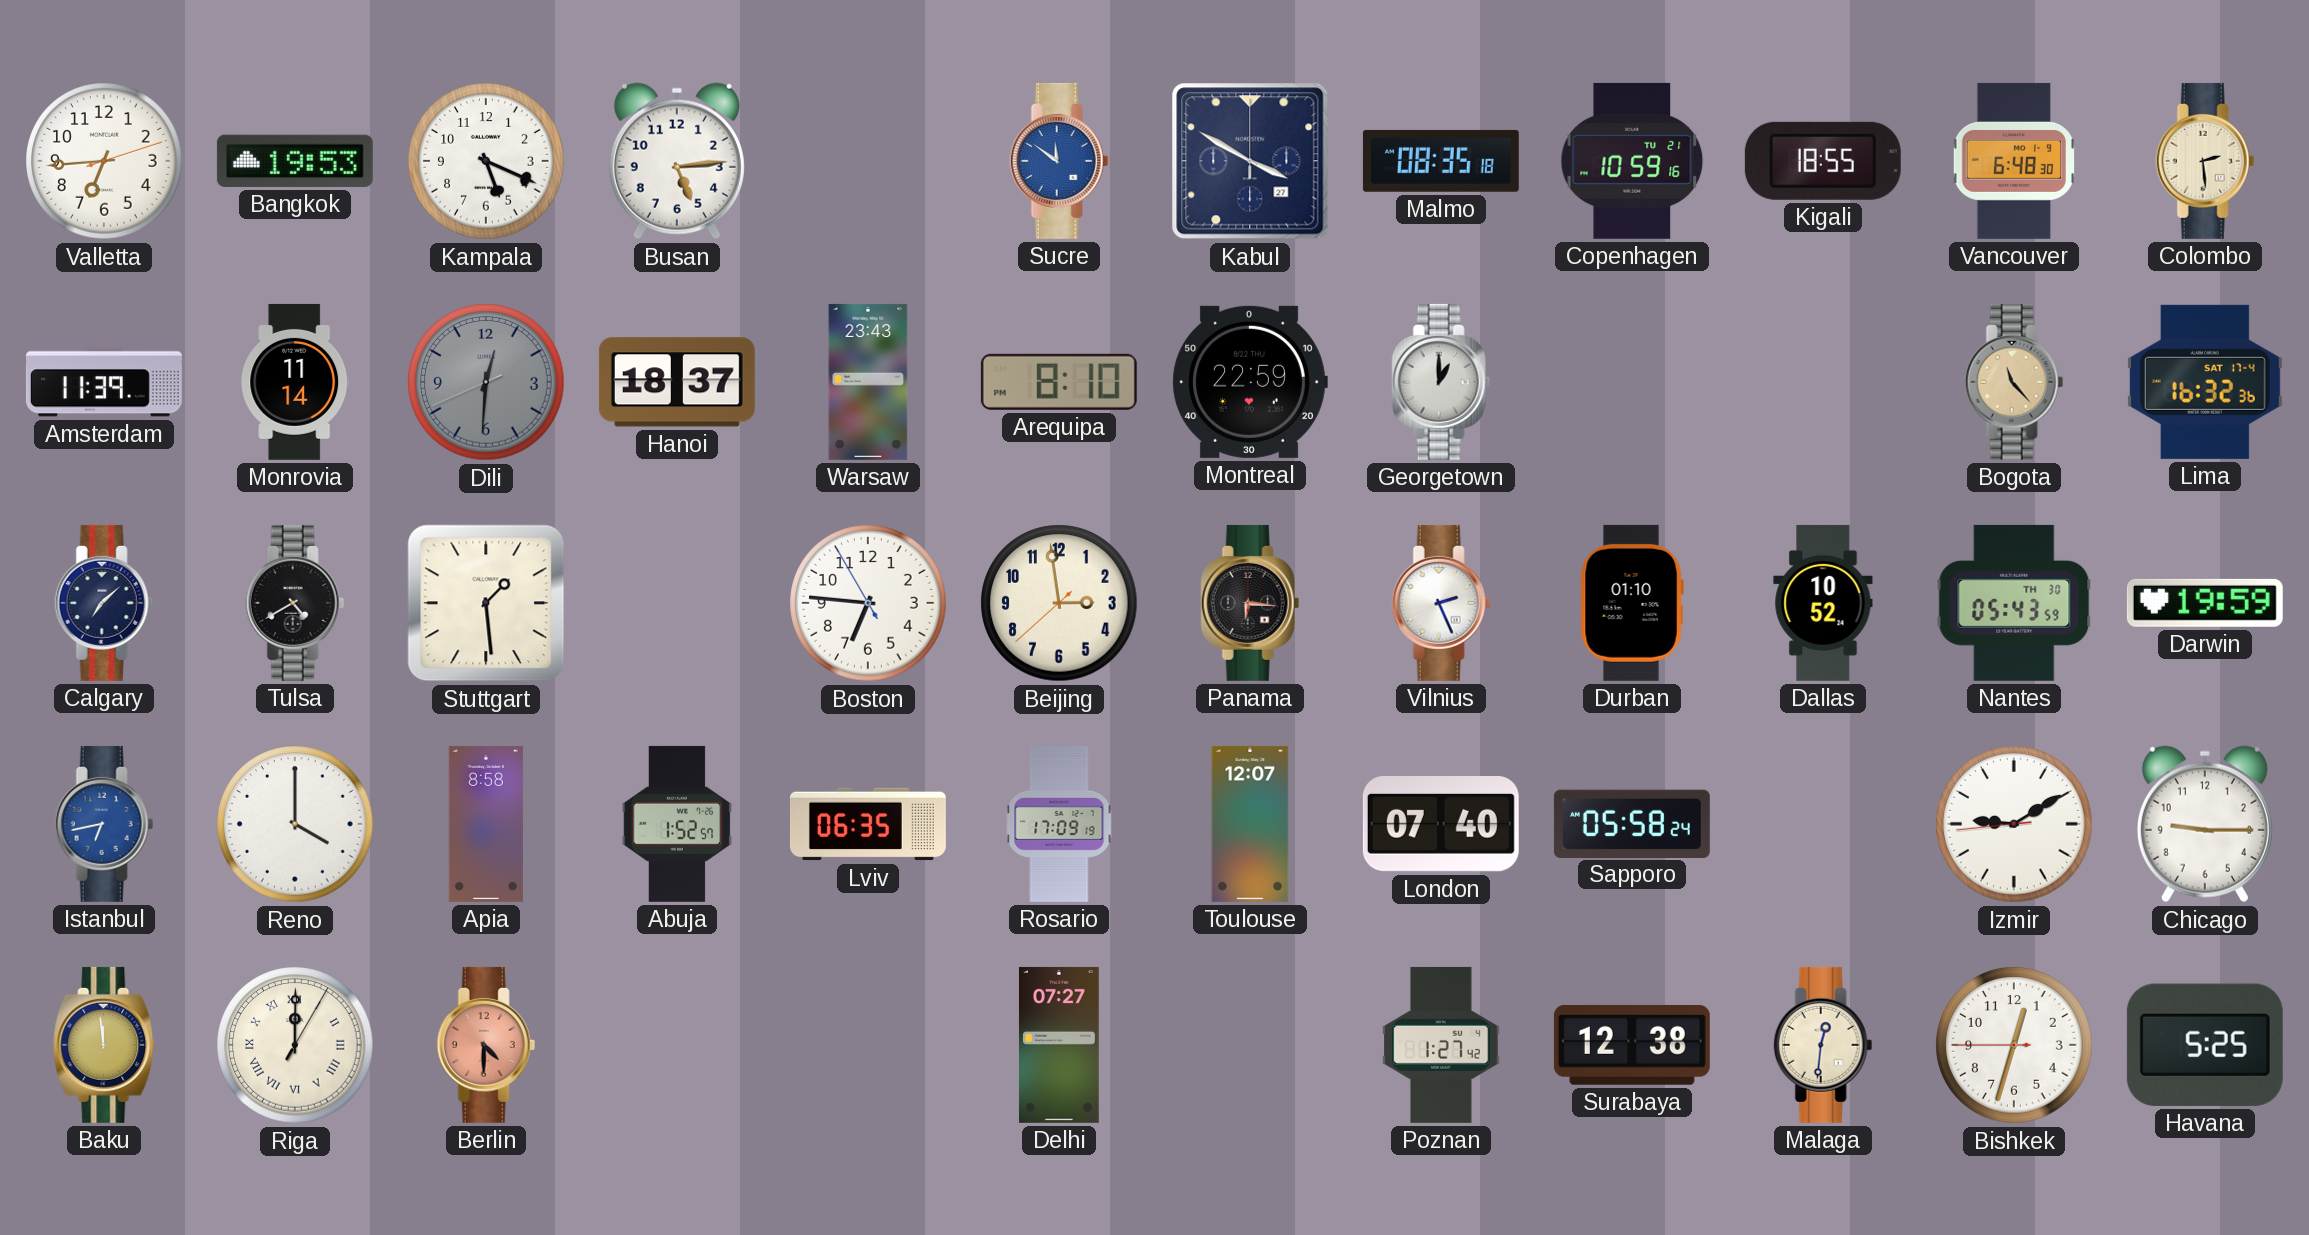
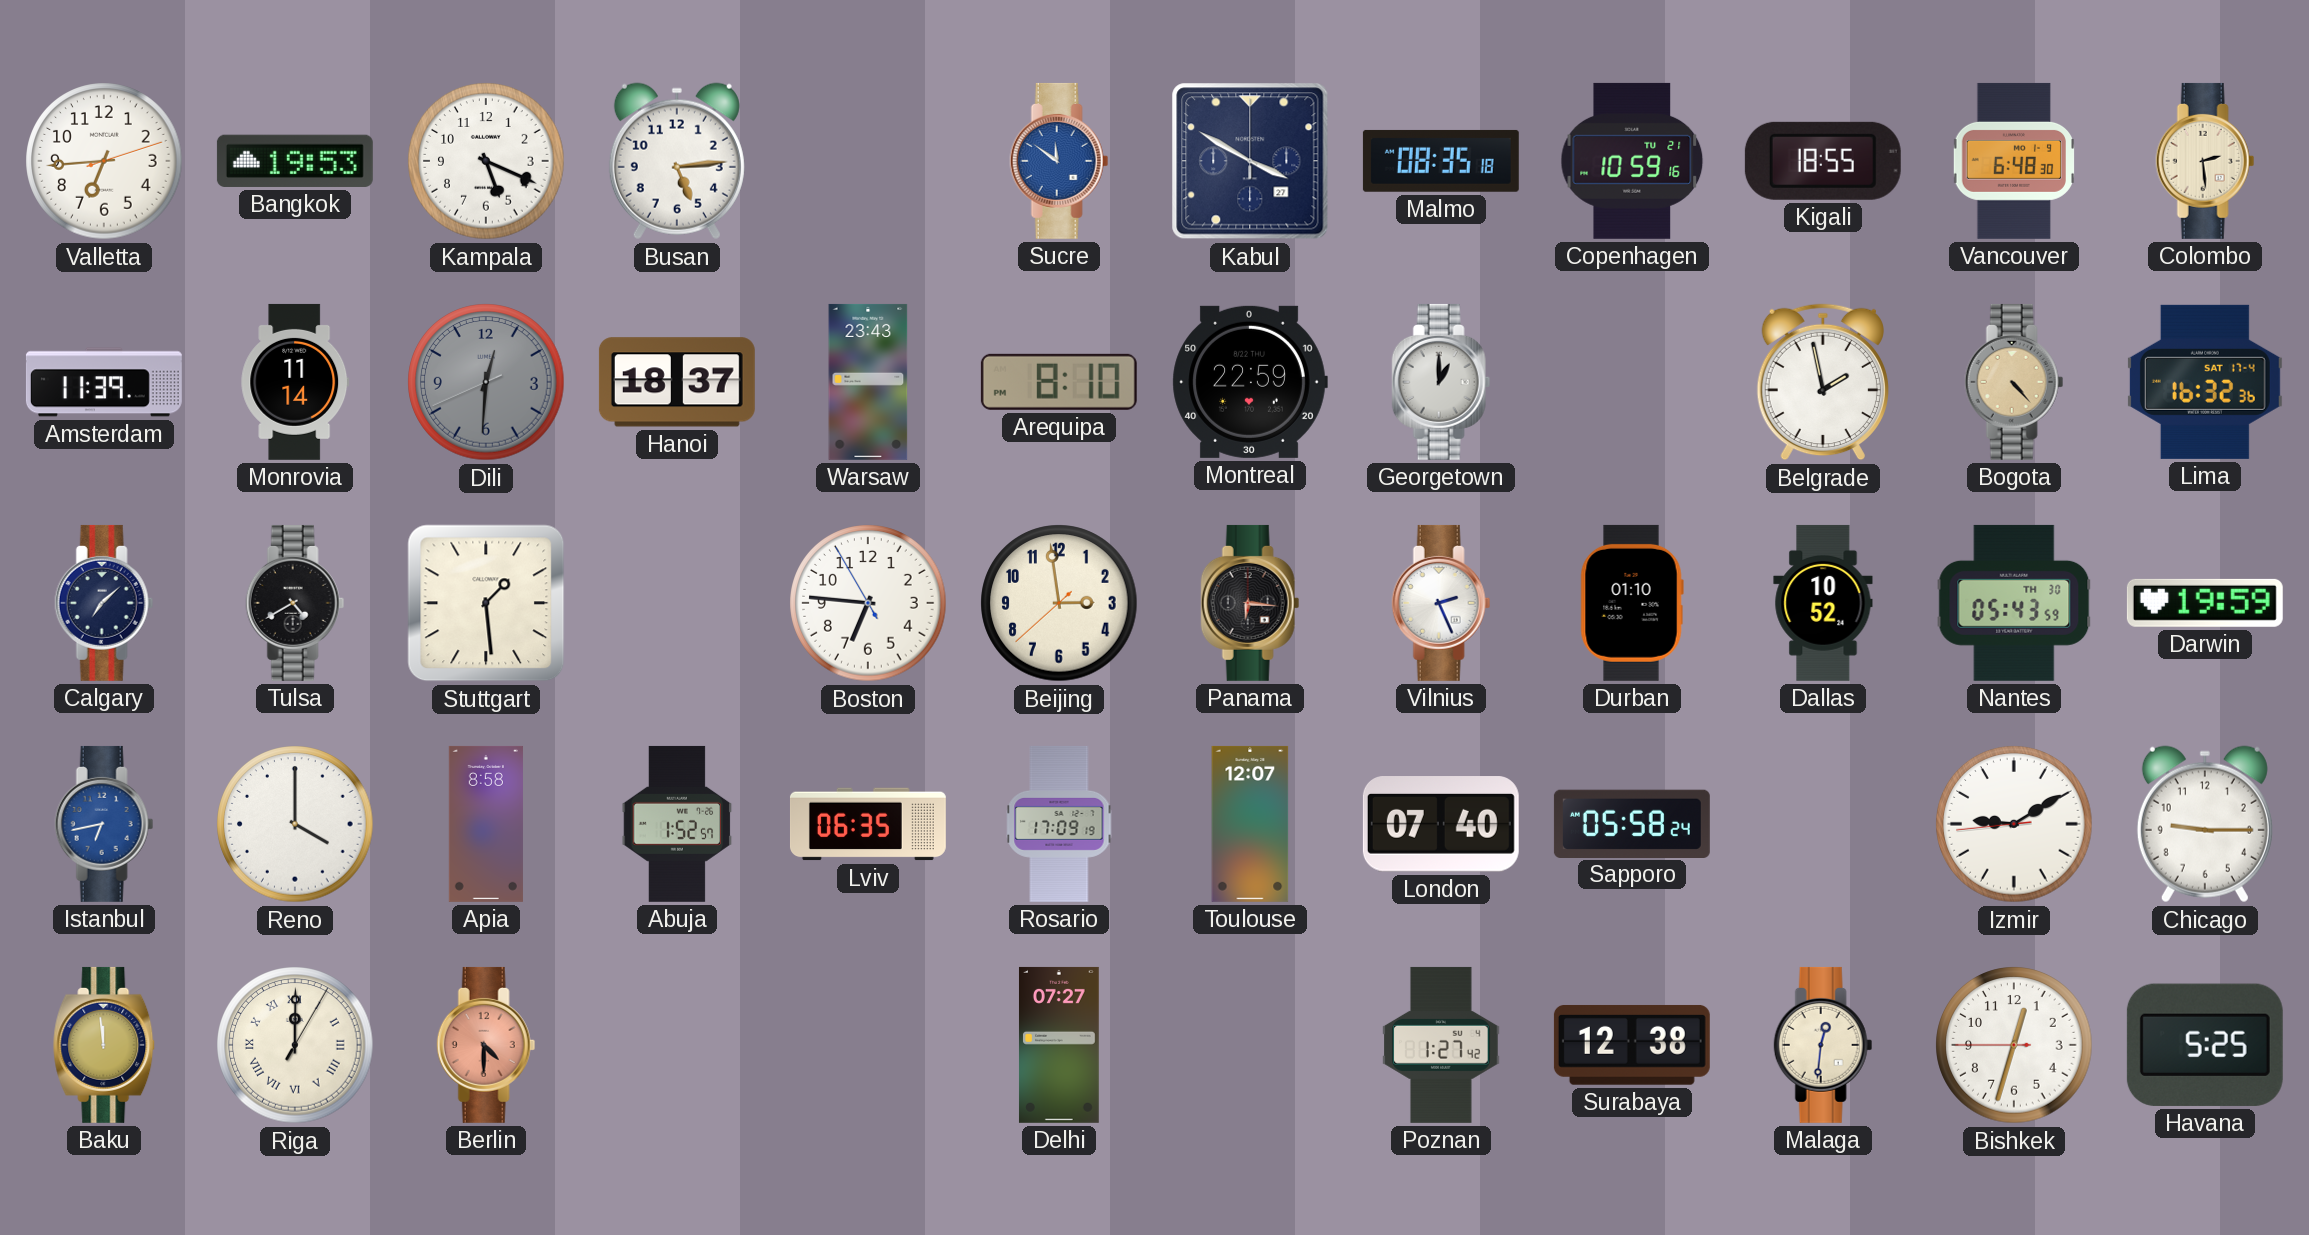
Belgrade: none -> 1:58
Bogota: 11:23 -> 4:23
